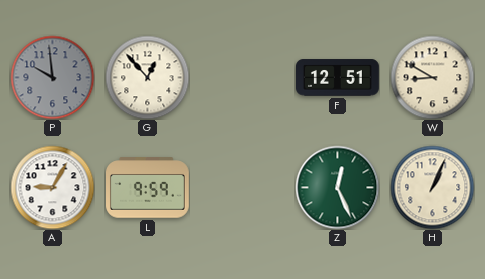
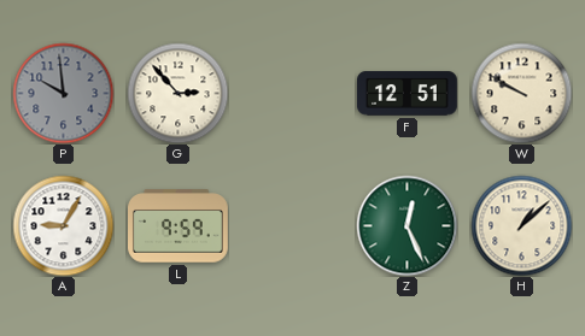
G: 12:53 -> 2:53
W: 8:50 -> 9:50
H: 1:04 -> 1:08
